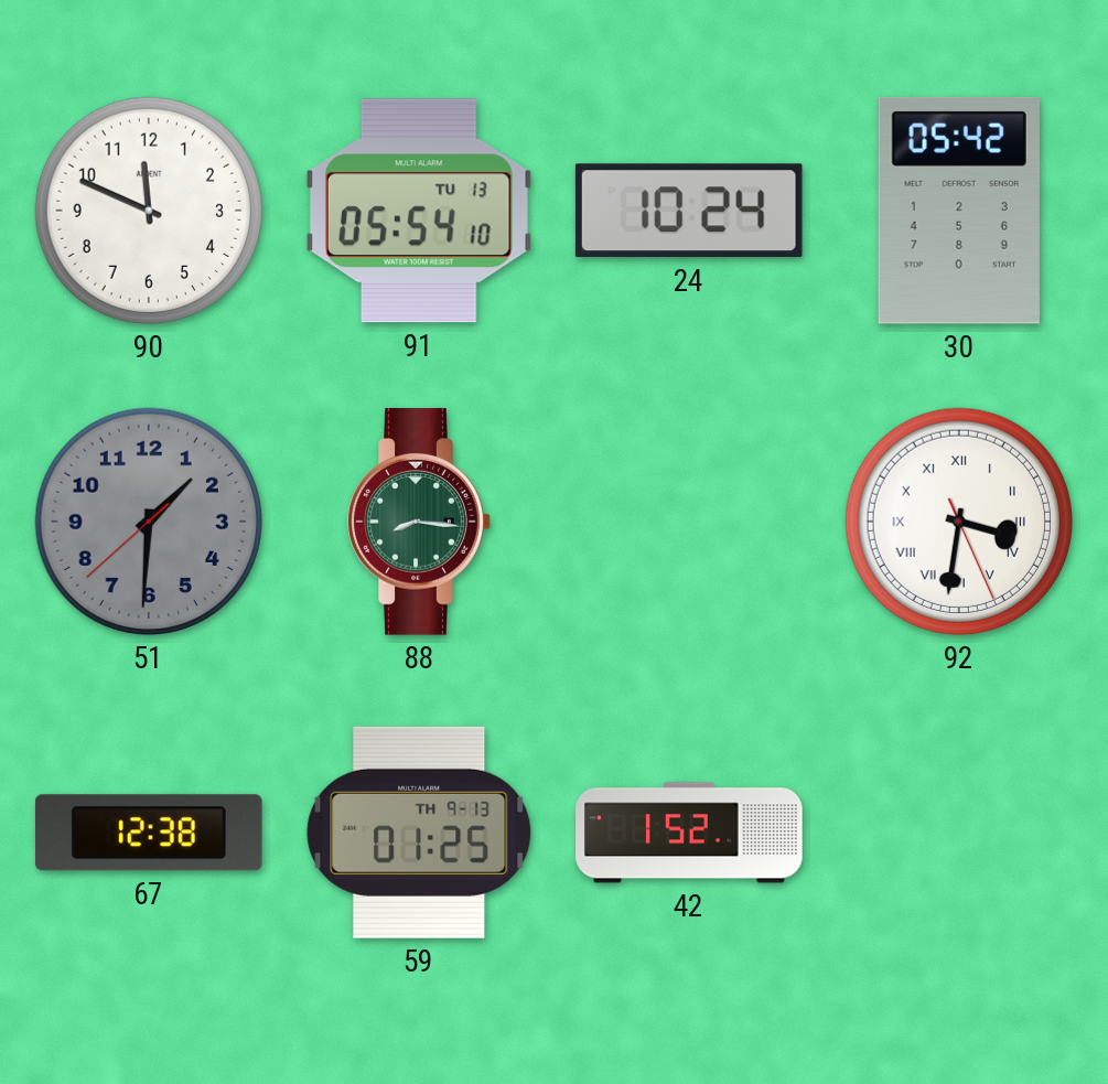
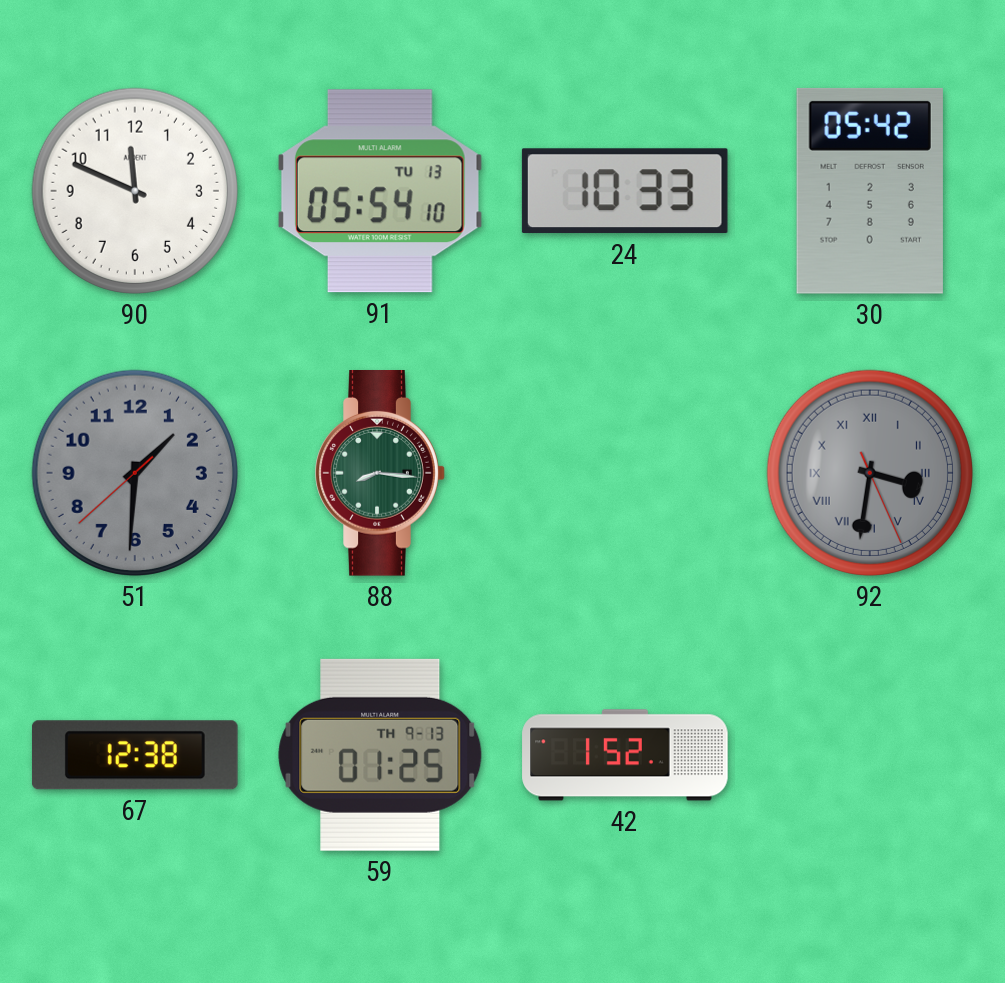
24: 10:24 -> 10:33
92 dial: white -> grey
